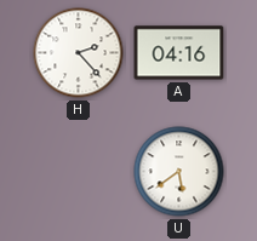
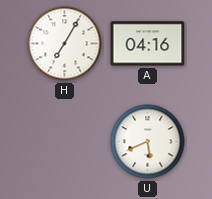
H: 2:23 -> 7:05
U: 5:39 -> 5:41
